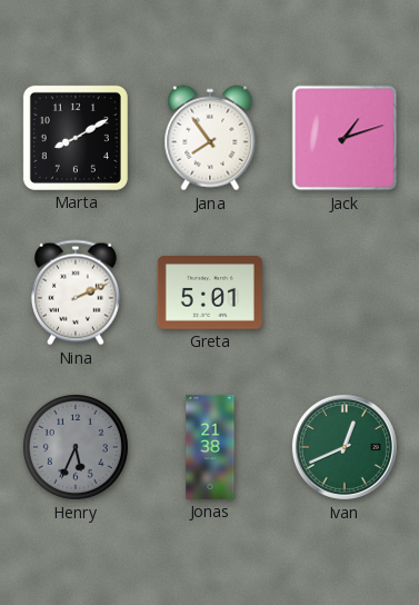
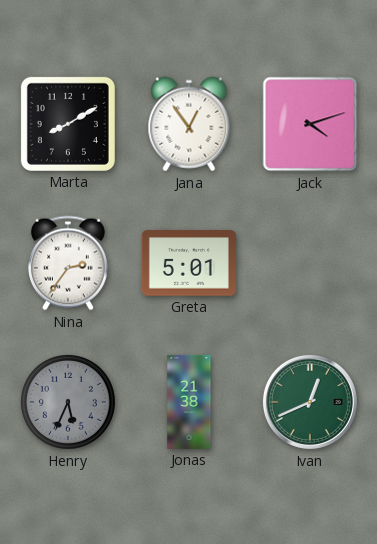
Jana: 7:54 -> 12:54
Jack: 1:12 -> 4:12
Nina: 2:11 -> 2:36
